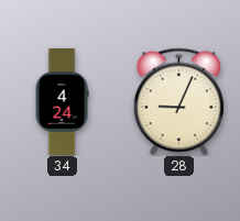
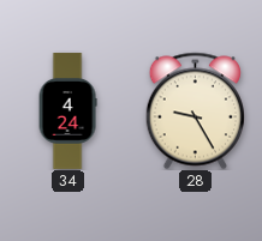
28: 9:04 -> 9:25
